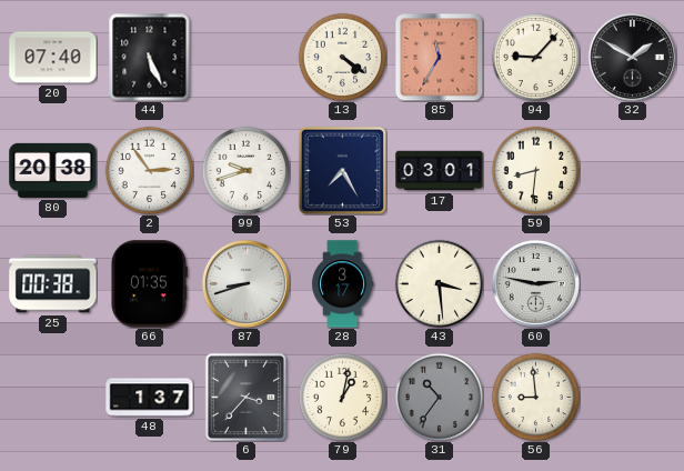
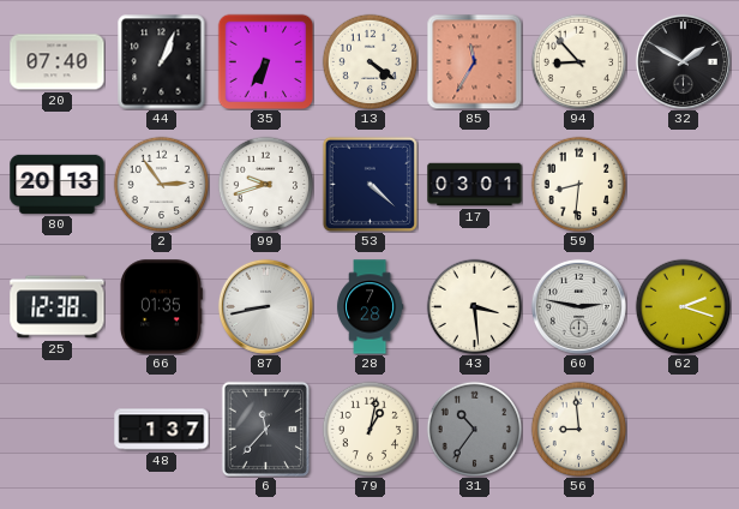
44: 5:26 -> 1:04
35: none -> 6:35
94: 9:07 -> 8:53
80: 20:38 -> 20:13
53: 7:25 -> 4:22
25: 00:38 -> 12:38
87: 8:42 -> 8:43
28: 3:17 -> 7:28
62: none -> 2:18
6: 3:37 -> 11:37
